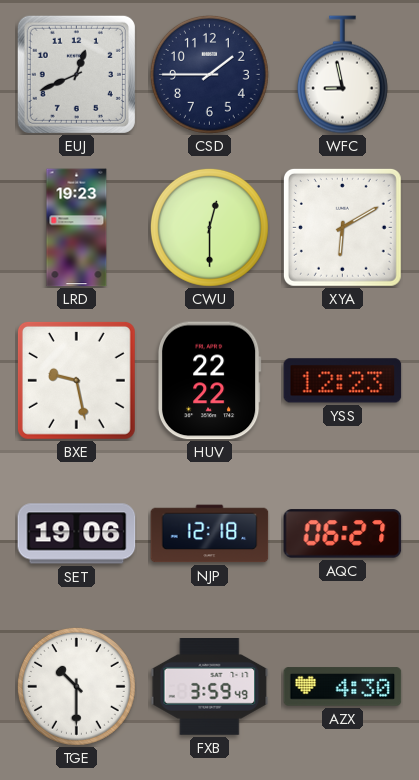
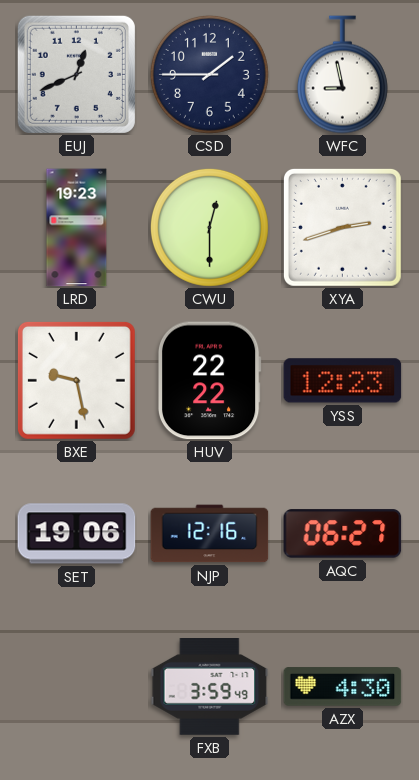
XYA: 6:10 -> 2:42
NJP: 12:18 -> 12:16
TGE: 10:30 -> none
